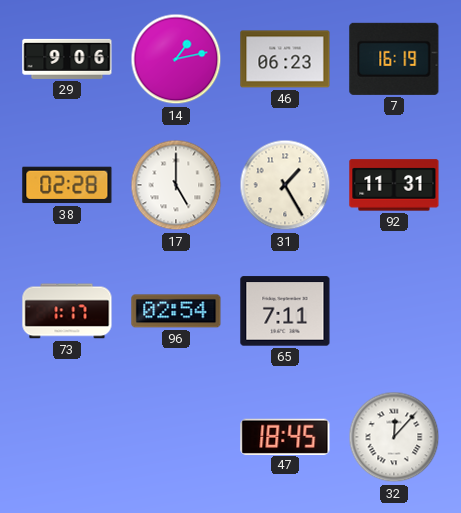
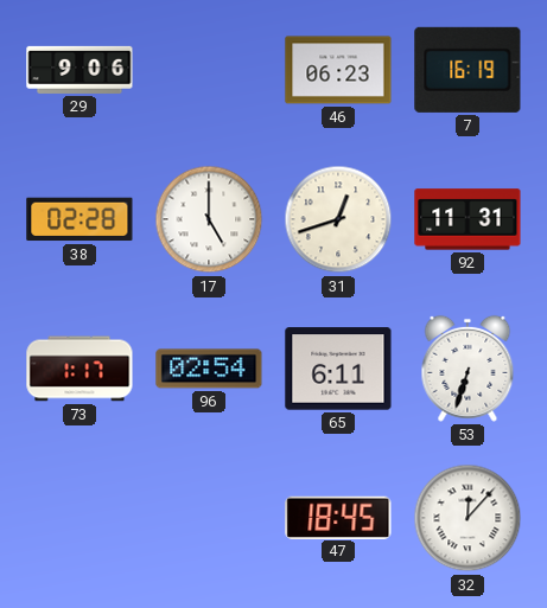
14: 1:13 -> none
31: 1:25 -> 12:42
65: 7:11 -> 6:11
53: none -> 6:33
